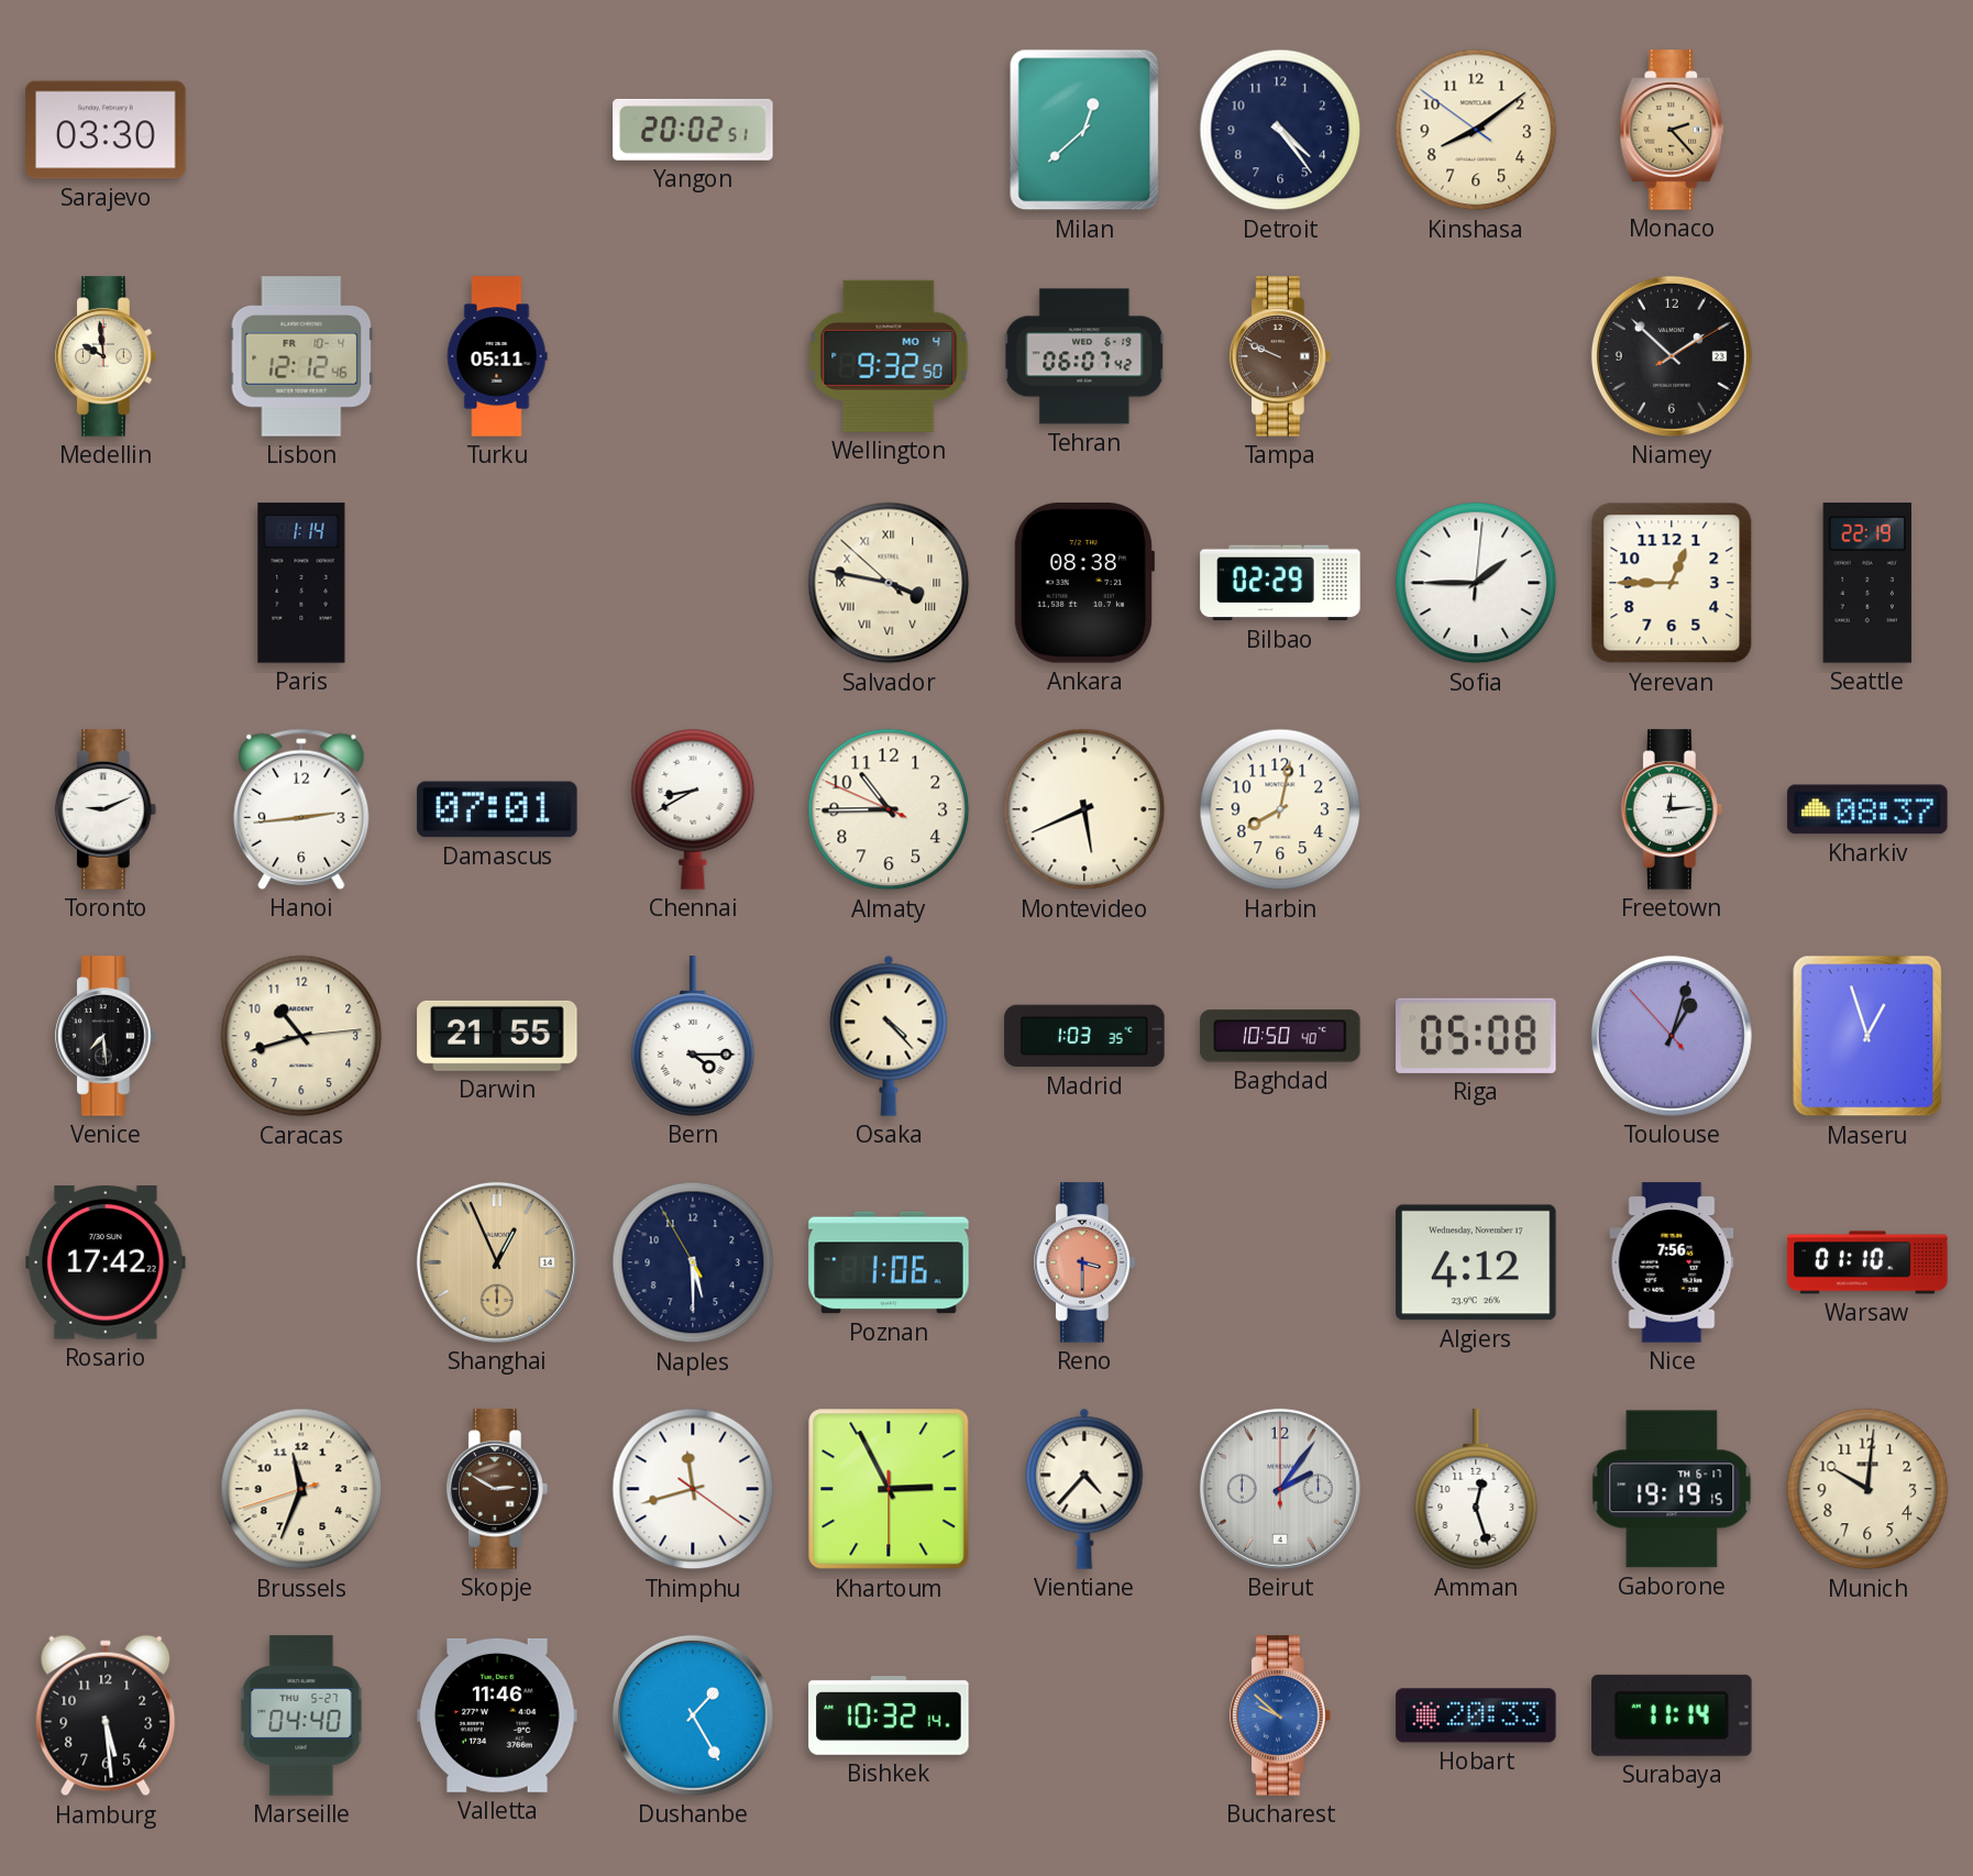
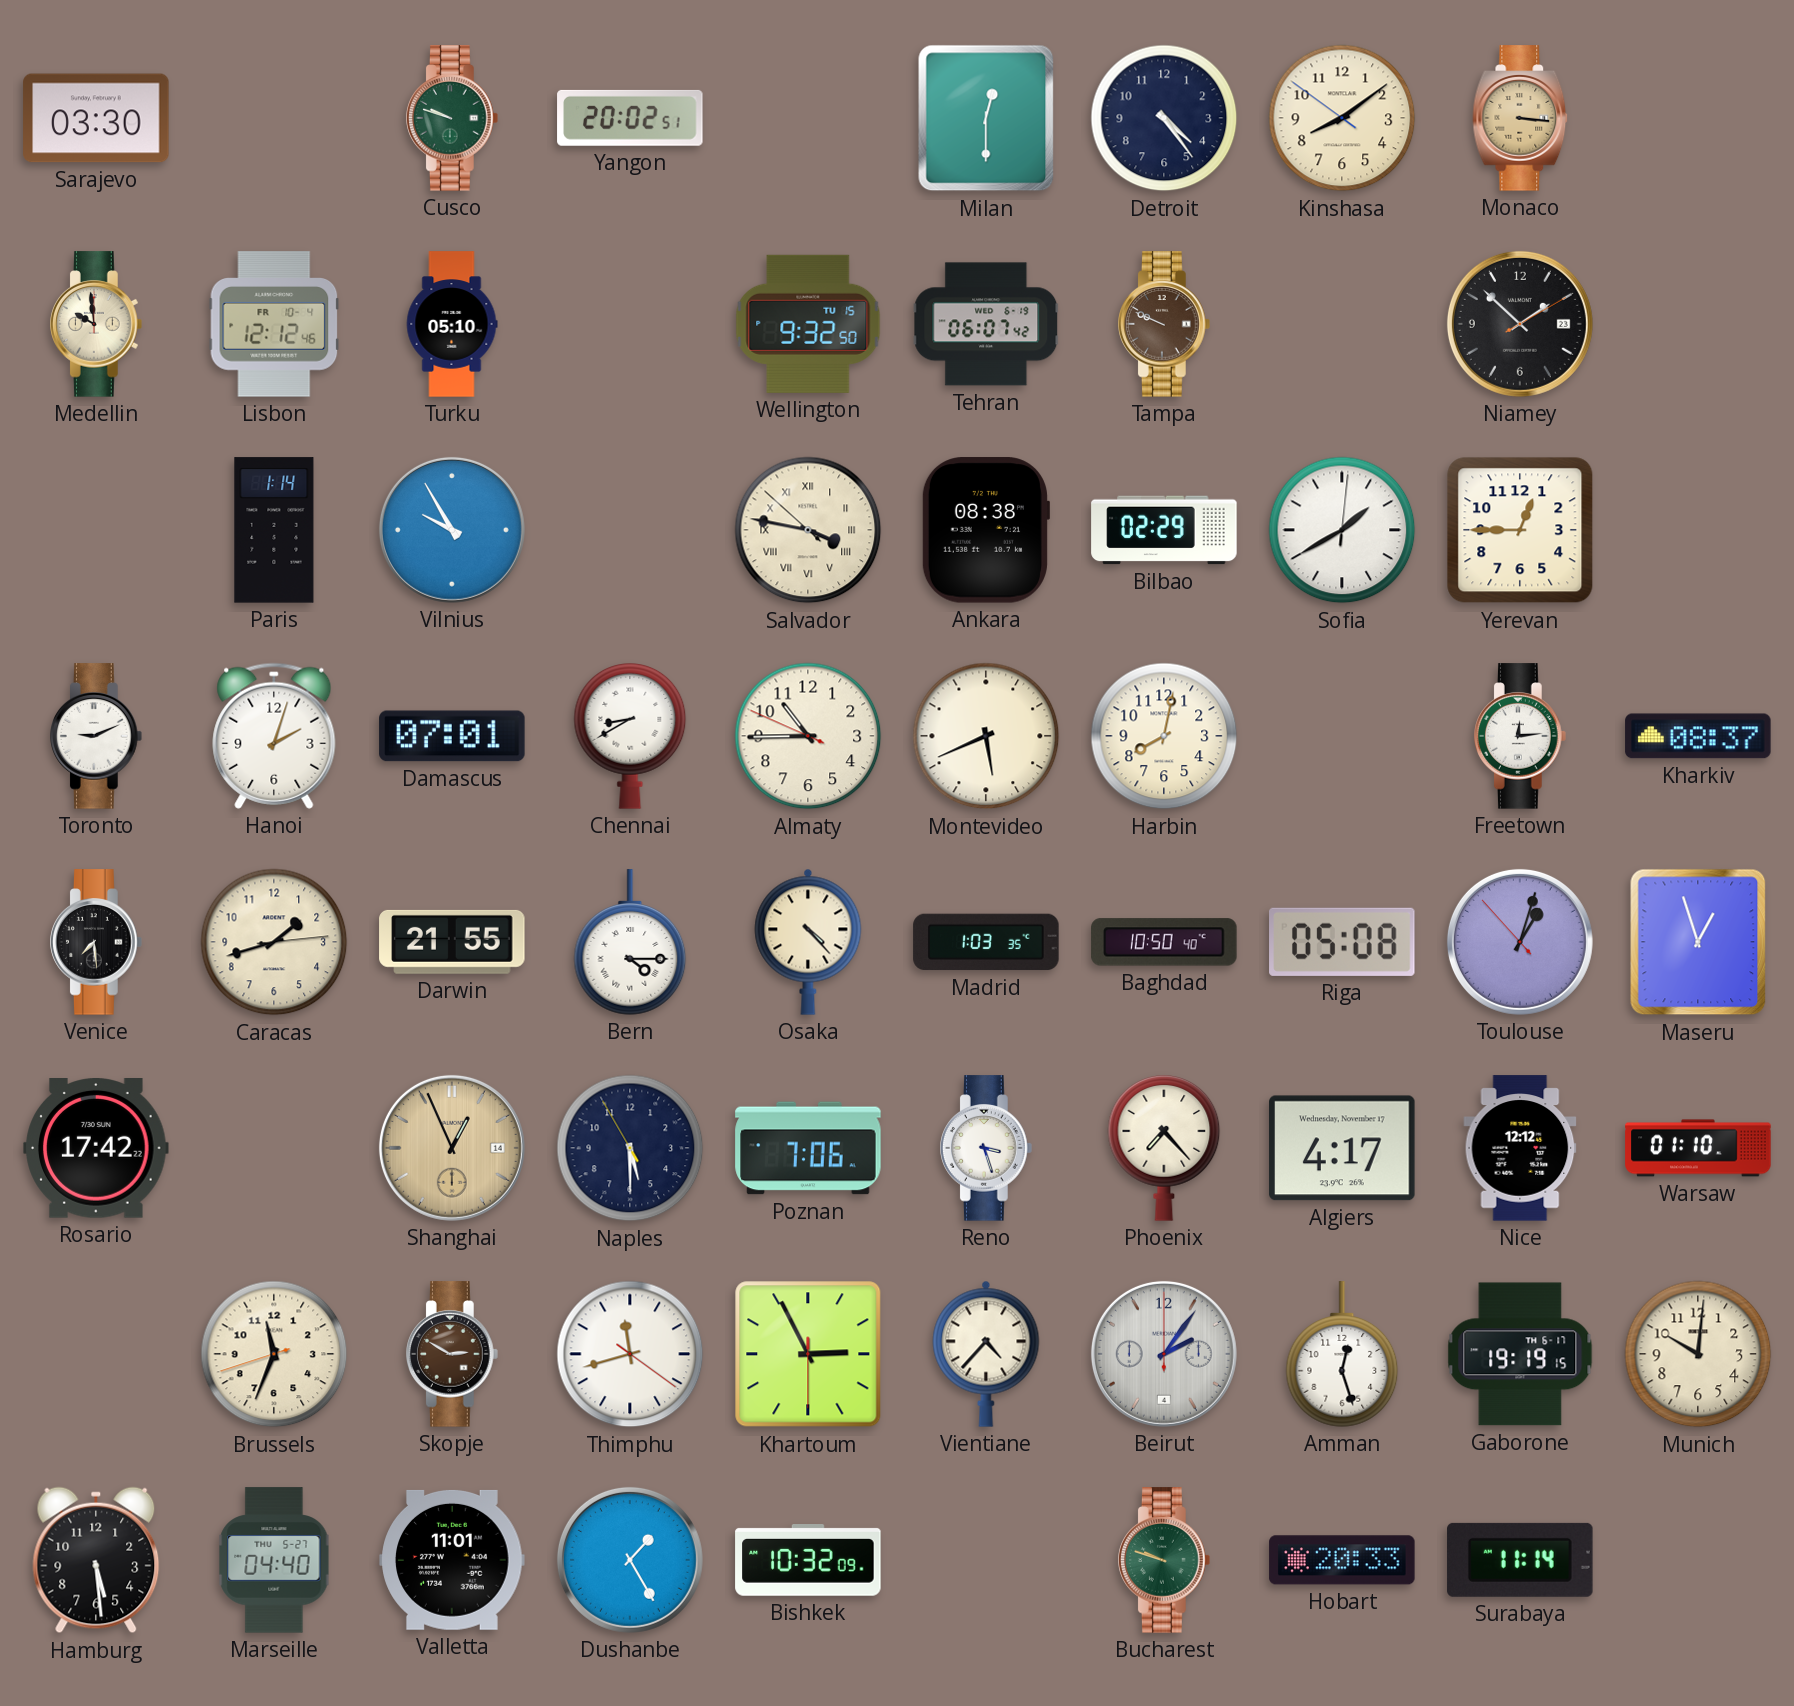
Cusco: none -> 9:48
Milan: 12:38 -> 12:30
Monaco: 2:23 -> 3:16
Turku: 05:11 -> 05:10
Wellington date: MO 4 -> TU 15
Vilnius: none -> 9:55
Sofia: 1:45 -> 1:40
Seattle: 22:19 -> none
Hanoi: 2:44 -> 2:03
Caracas: 10:42 -> 1:42
Poznan: 1:06 -> 7:06
Reno: 3:30 -> 3:27
Reno dial: salmon -> white
Phoenix: none -> 7:23
Algiers: 4:12 -> 4:17
Nice: 7:56 -> 12:12
Valletta: 11:46 -> 11:01
Bishkek: 10:32:14 -> 10:32:09
Bucharest: 9:52 -> 9:48
Bucharest dial: blue -> green
